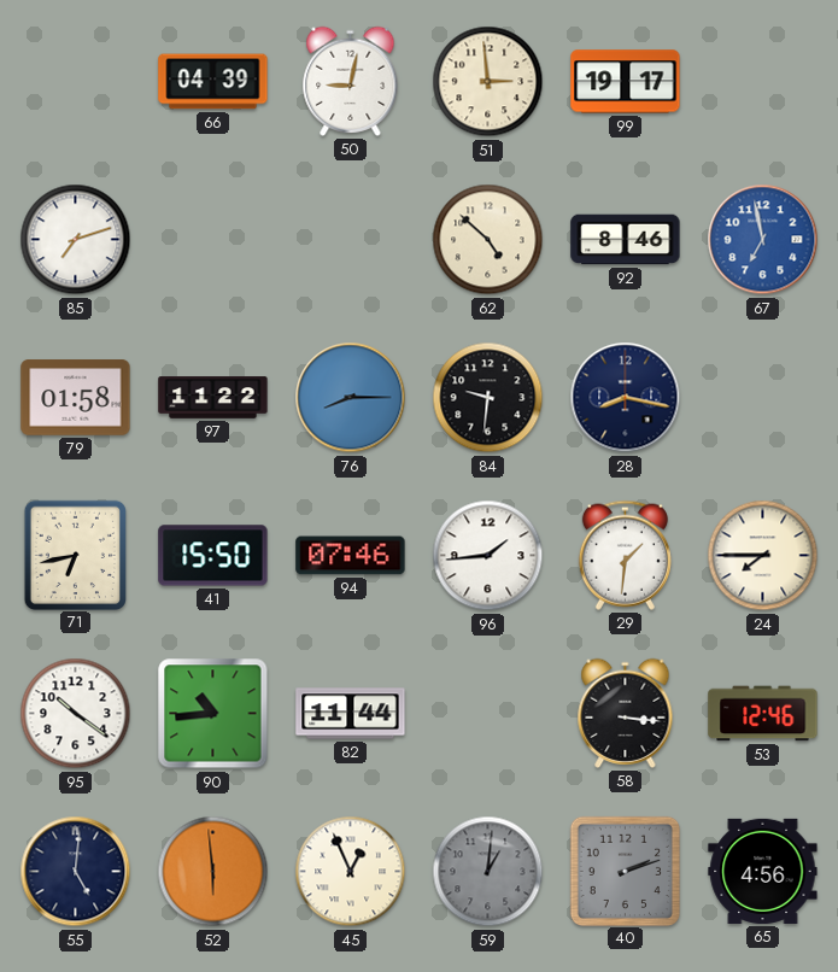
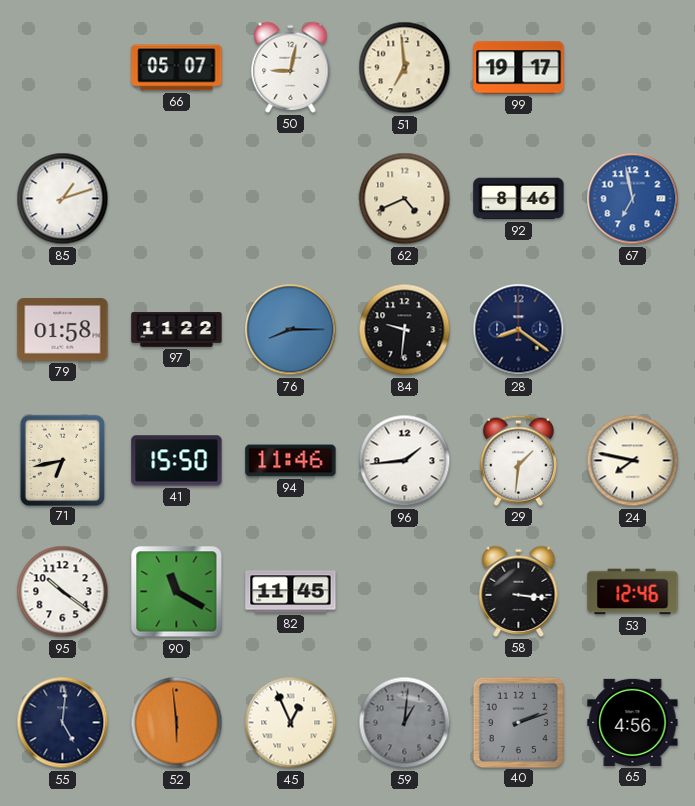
66: 04:39 -> 05:07
51: 2:59 -> 6:59
85: 7:12 -> 1:12
62: 4:52 -> 4:41
28: 8:17 -> 8:21
94: 07:46 -> 11:46
24: 7:45 -> 7:47
90: 10:44 -> 11:20
82: 11:44 -> 11:45
